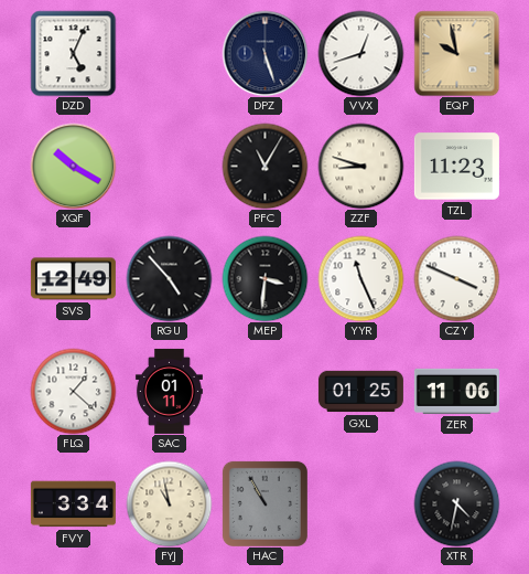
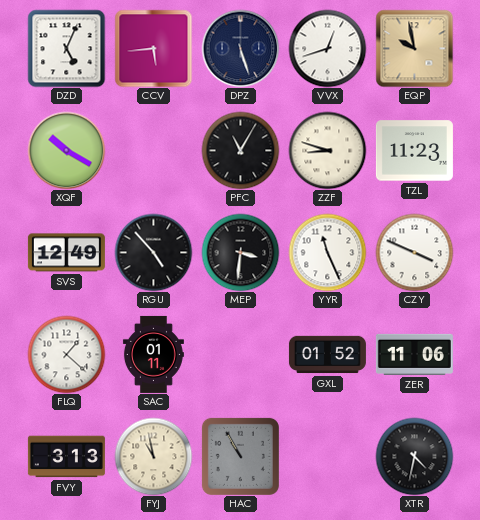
CCV: none -> 5:44
GXL: 01:25 -> 01:52
FVY: 3:34 -> 3:13
